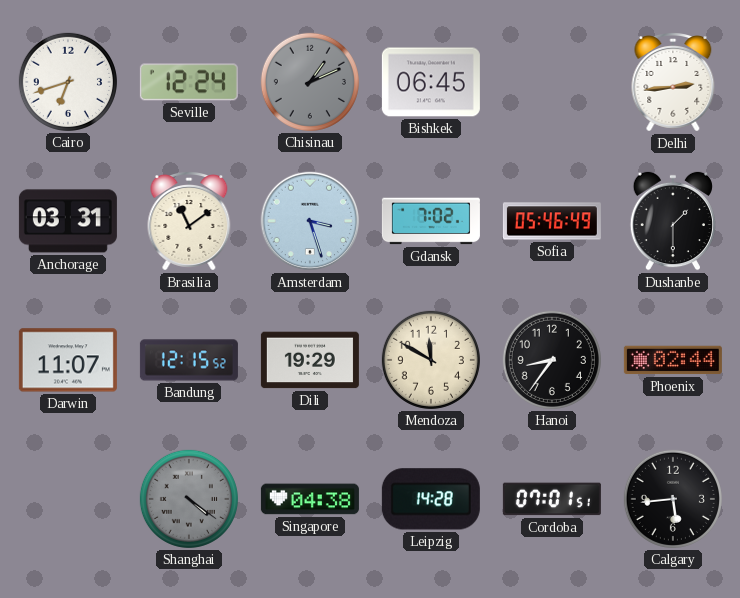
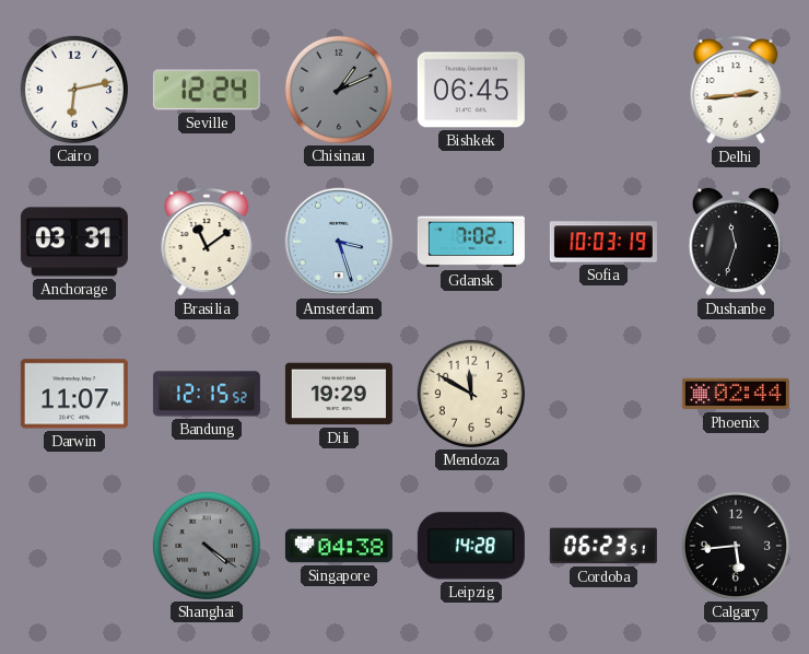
Cairo: 6:42 -> 6:13
Sofia: 05:46 -> 10:03
Dushanbe: 1:30 -> 11:33
Hanoi: 8:36 -> none
Cordoba: 07:01 -> 06:23
